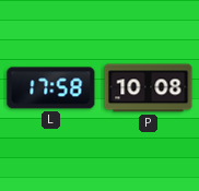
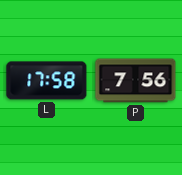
P: 10:08 -> 7:56
